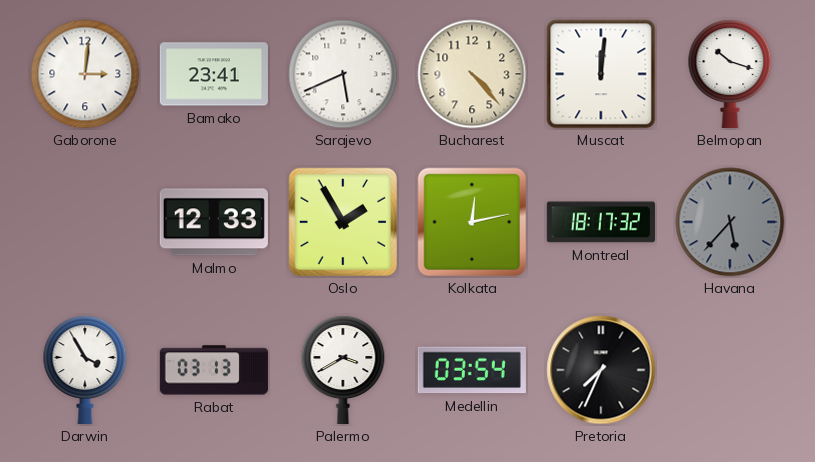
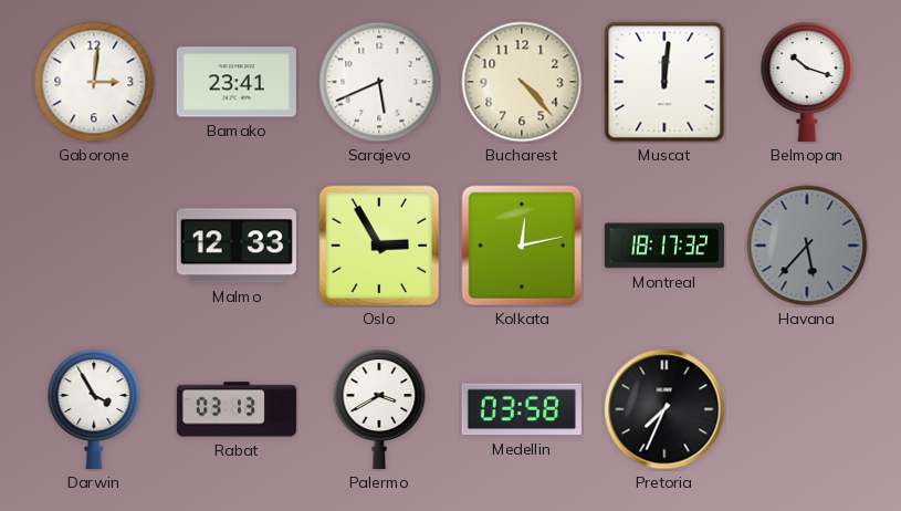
Oslo: 1:55 -> 2:55
Medellin: 03:54 -> 03:58
